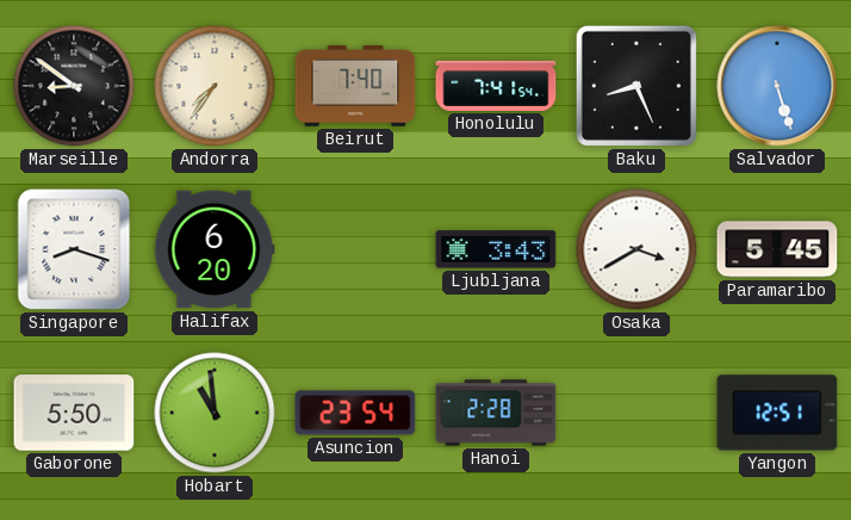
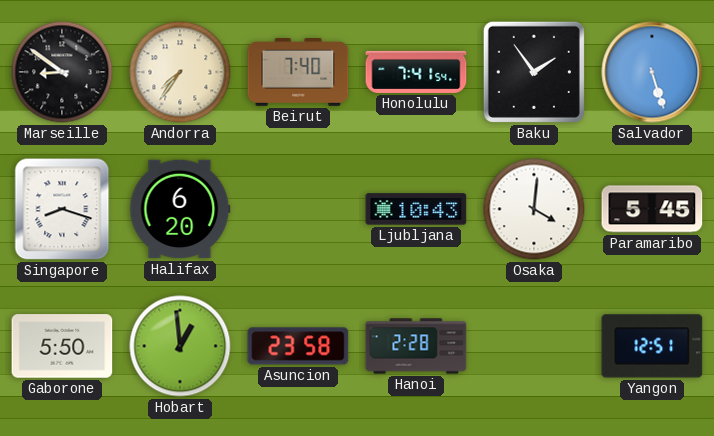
Baku: 8:26 -> 1:54
Ljubljana: 3:43 -> 10:43
Osaka: 3:40 -> 4:01
Hobart: 10:59 -> 12:59
Asuncion: 23:54 -> 23:58
